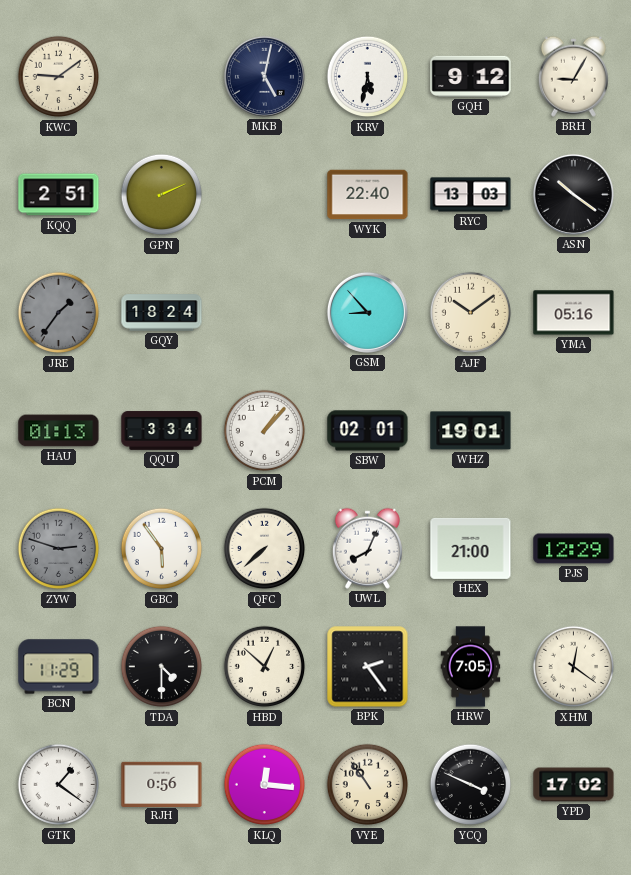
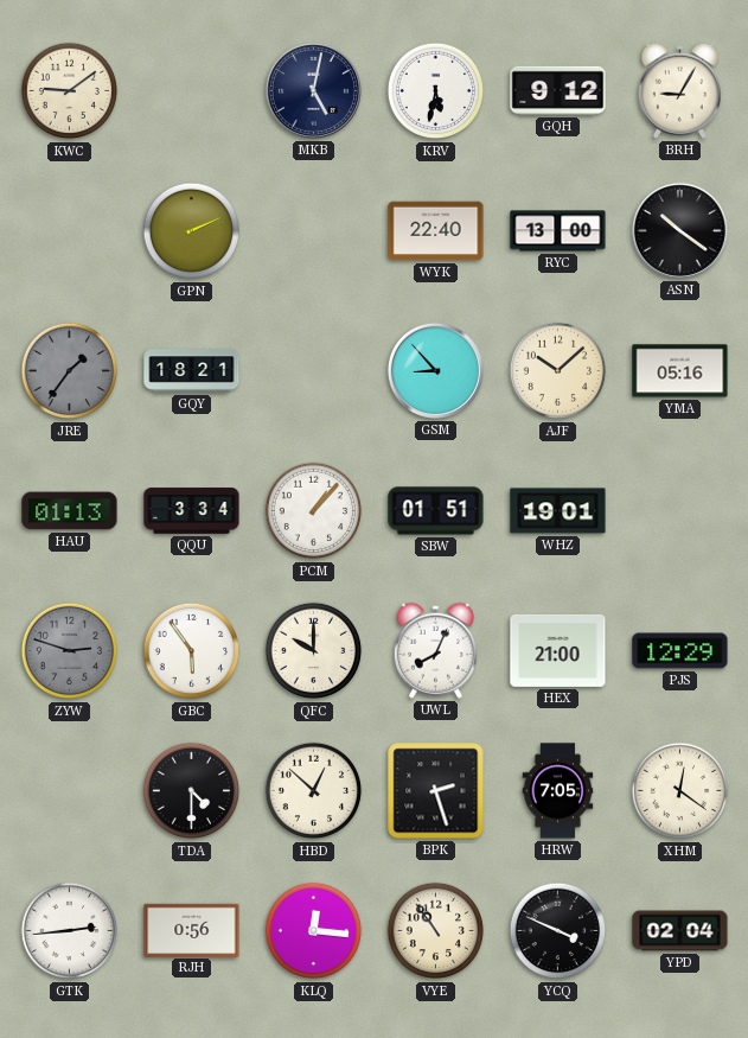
KQQ: 2:51 -> none
RYC: 13:03 -> 13:00
GQY: 18:24 -> 18:21
AJF: 10:09 -> 10:08
SBW: 02:01 -> 01:51
QFC: 7:38 -> 10:00
BCN: 11:29 -> none
BPK: 2:24 -> 2:27
GTK: 1:21 -> 2:44
YPD: 17:02 -> 02:04
